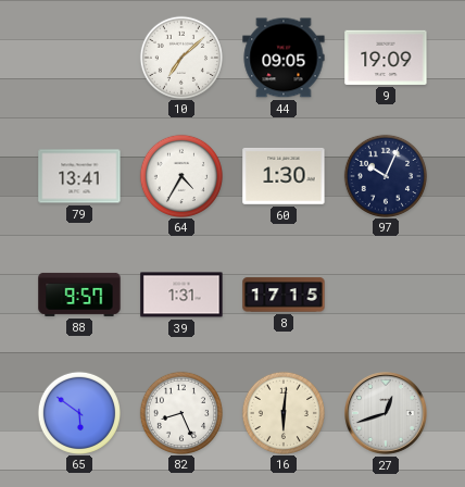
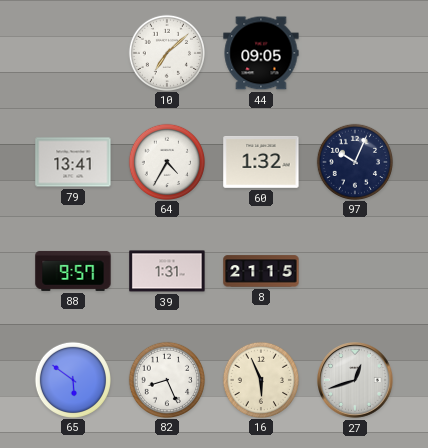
9: 19:09 -> none
60: 1:30 -> 1:32
8: 17:15 -> 21:15
16: 6:01 -> 5:56
